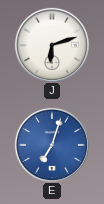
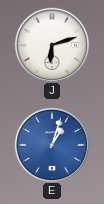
E: 7:03 -> 1:03
